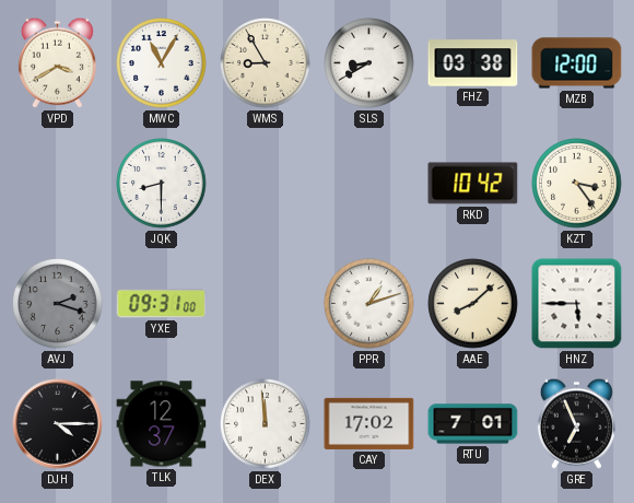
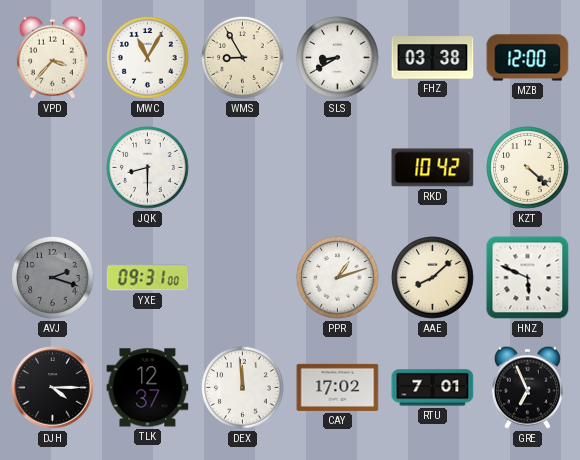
VPD: 3:40 -> 3:37
KZT: 3:24 -> 4:22
HNZ: 5:45 -> 5:49
